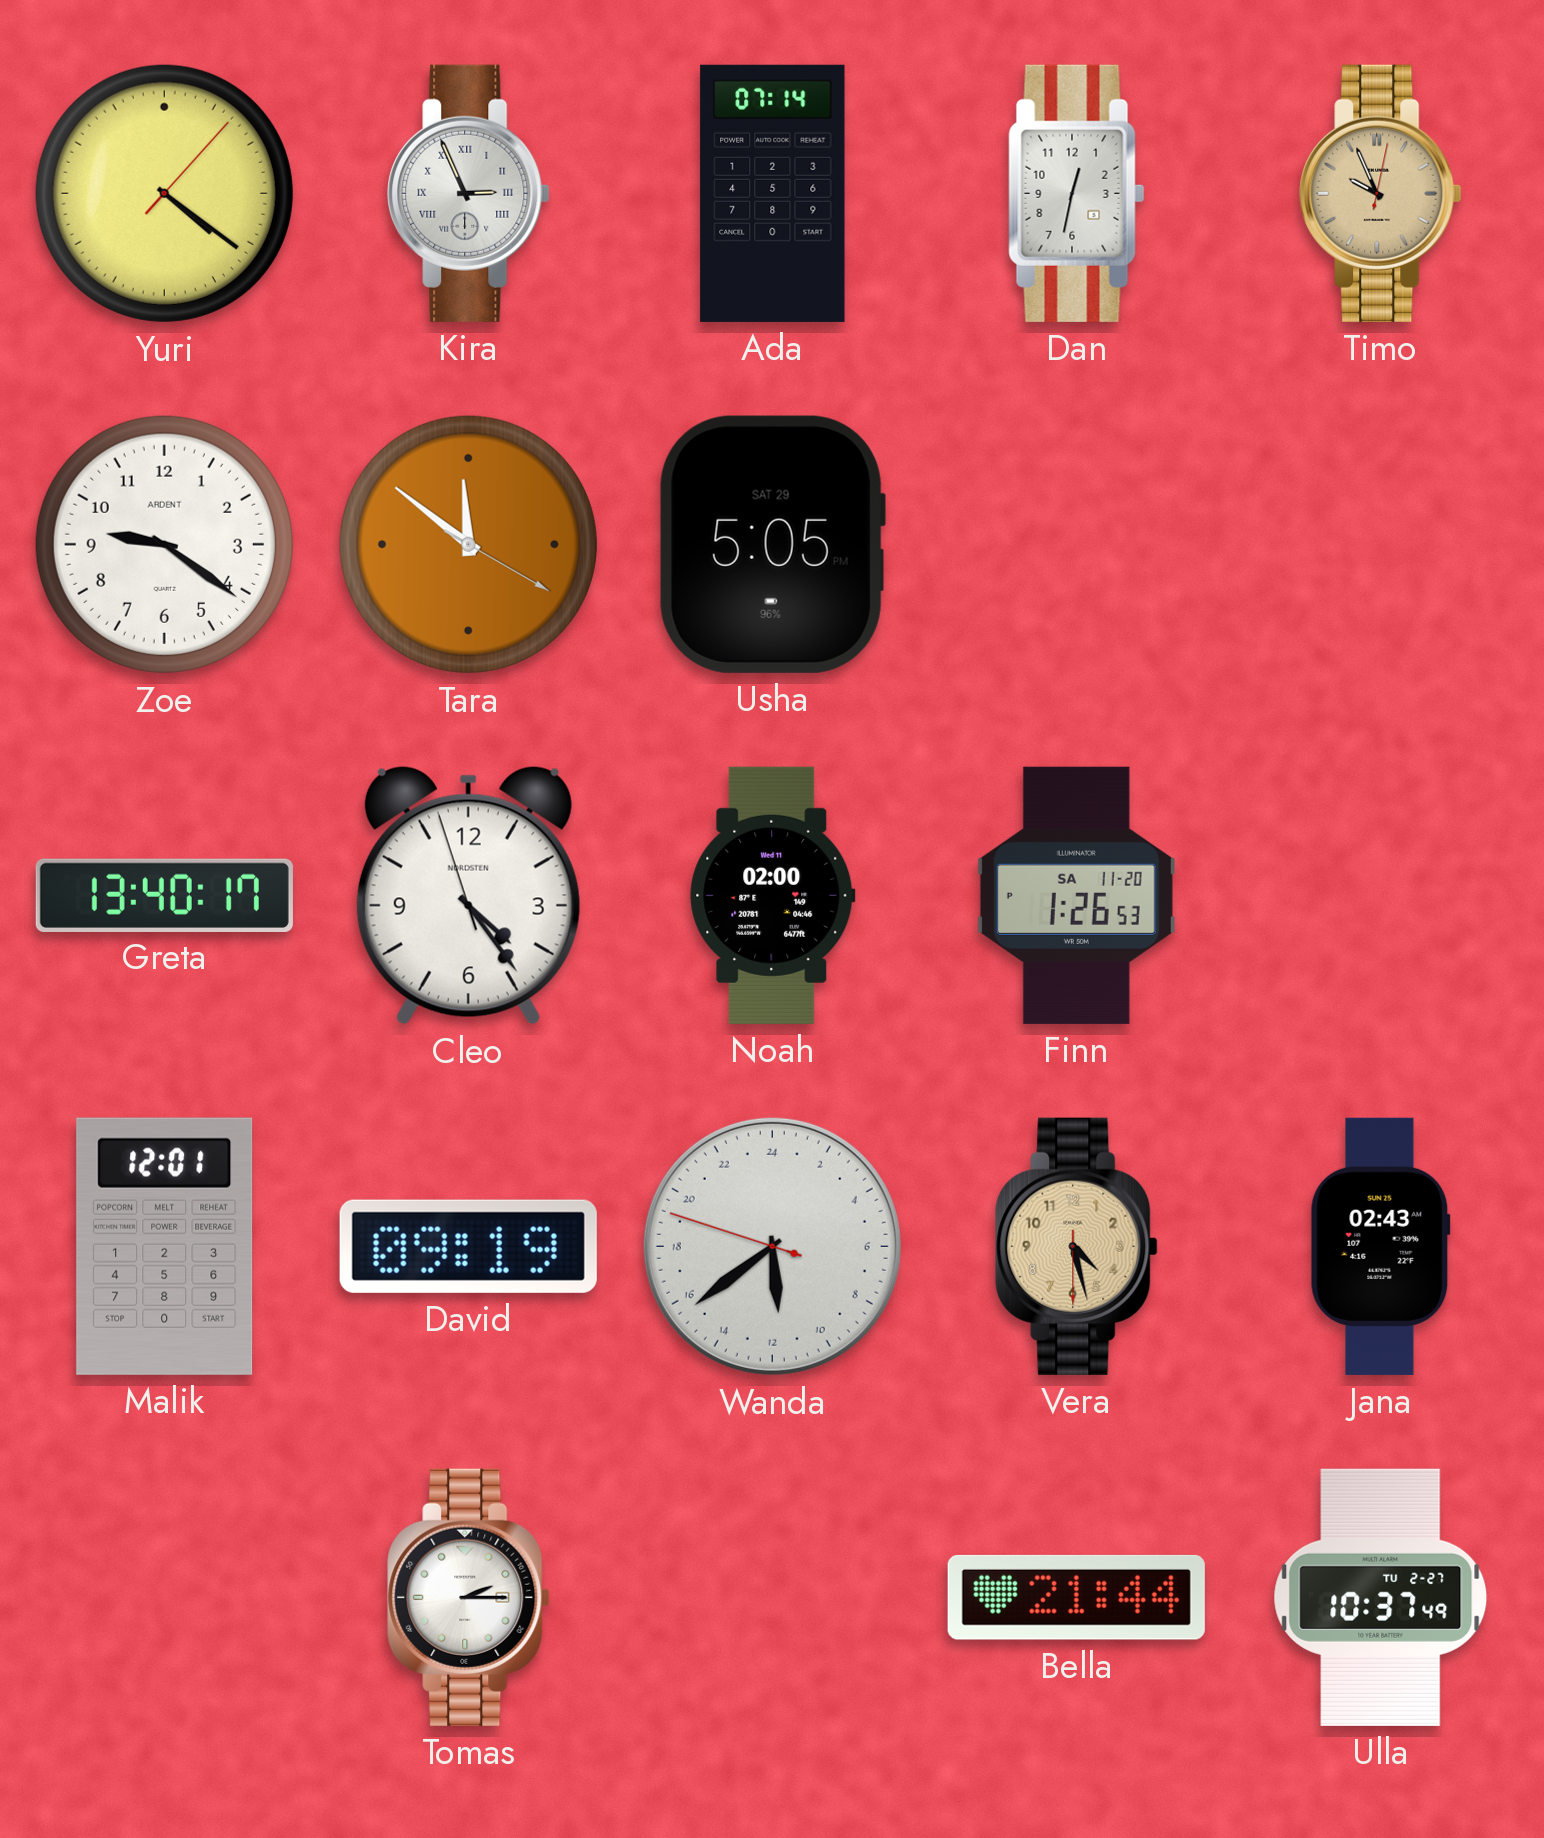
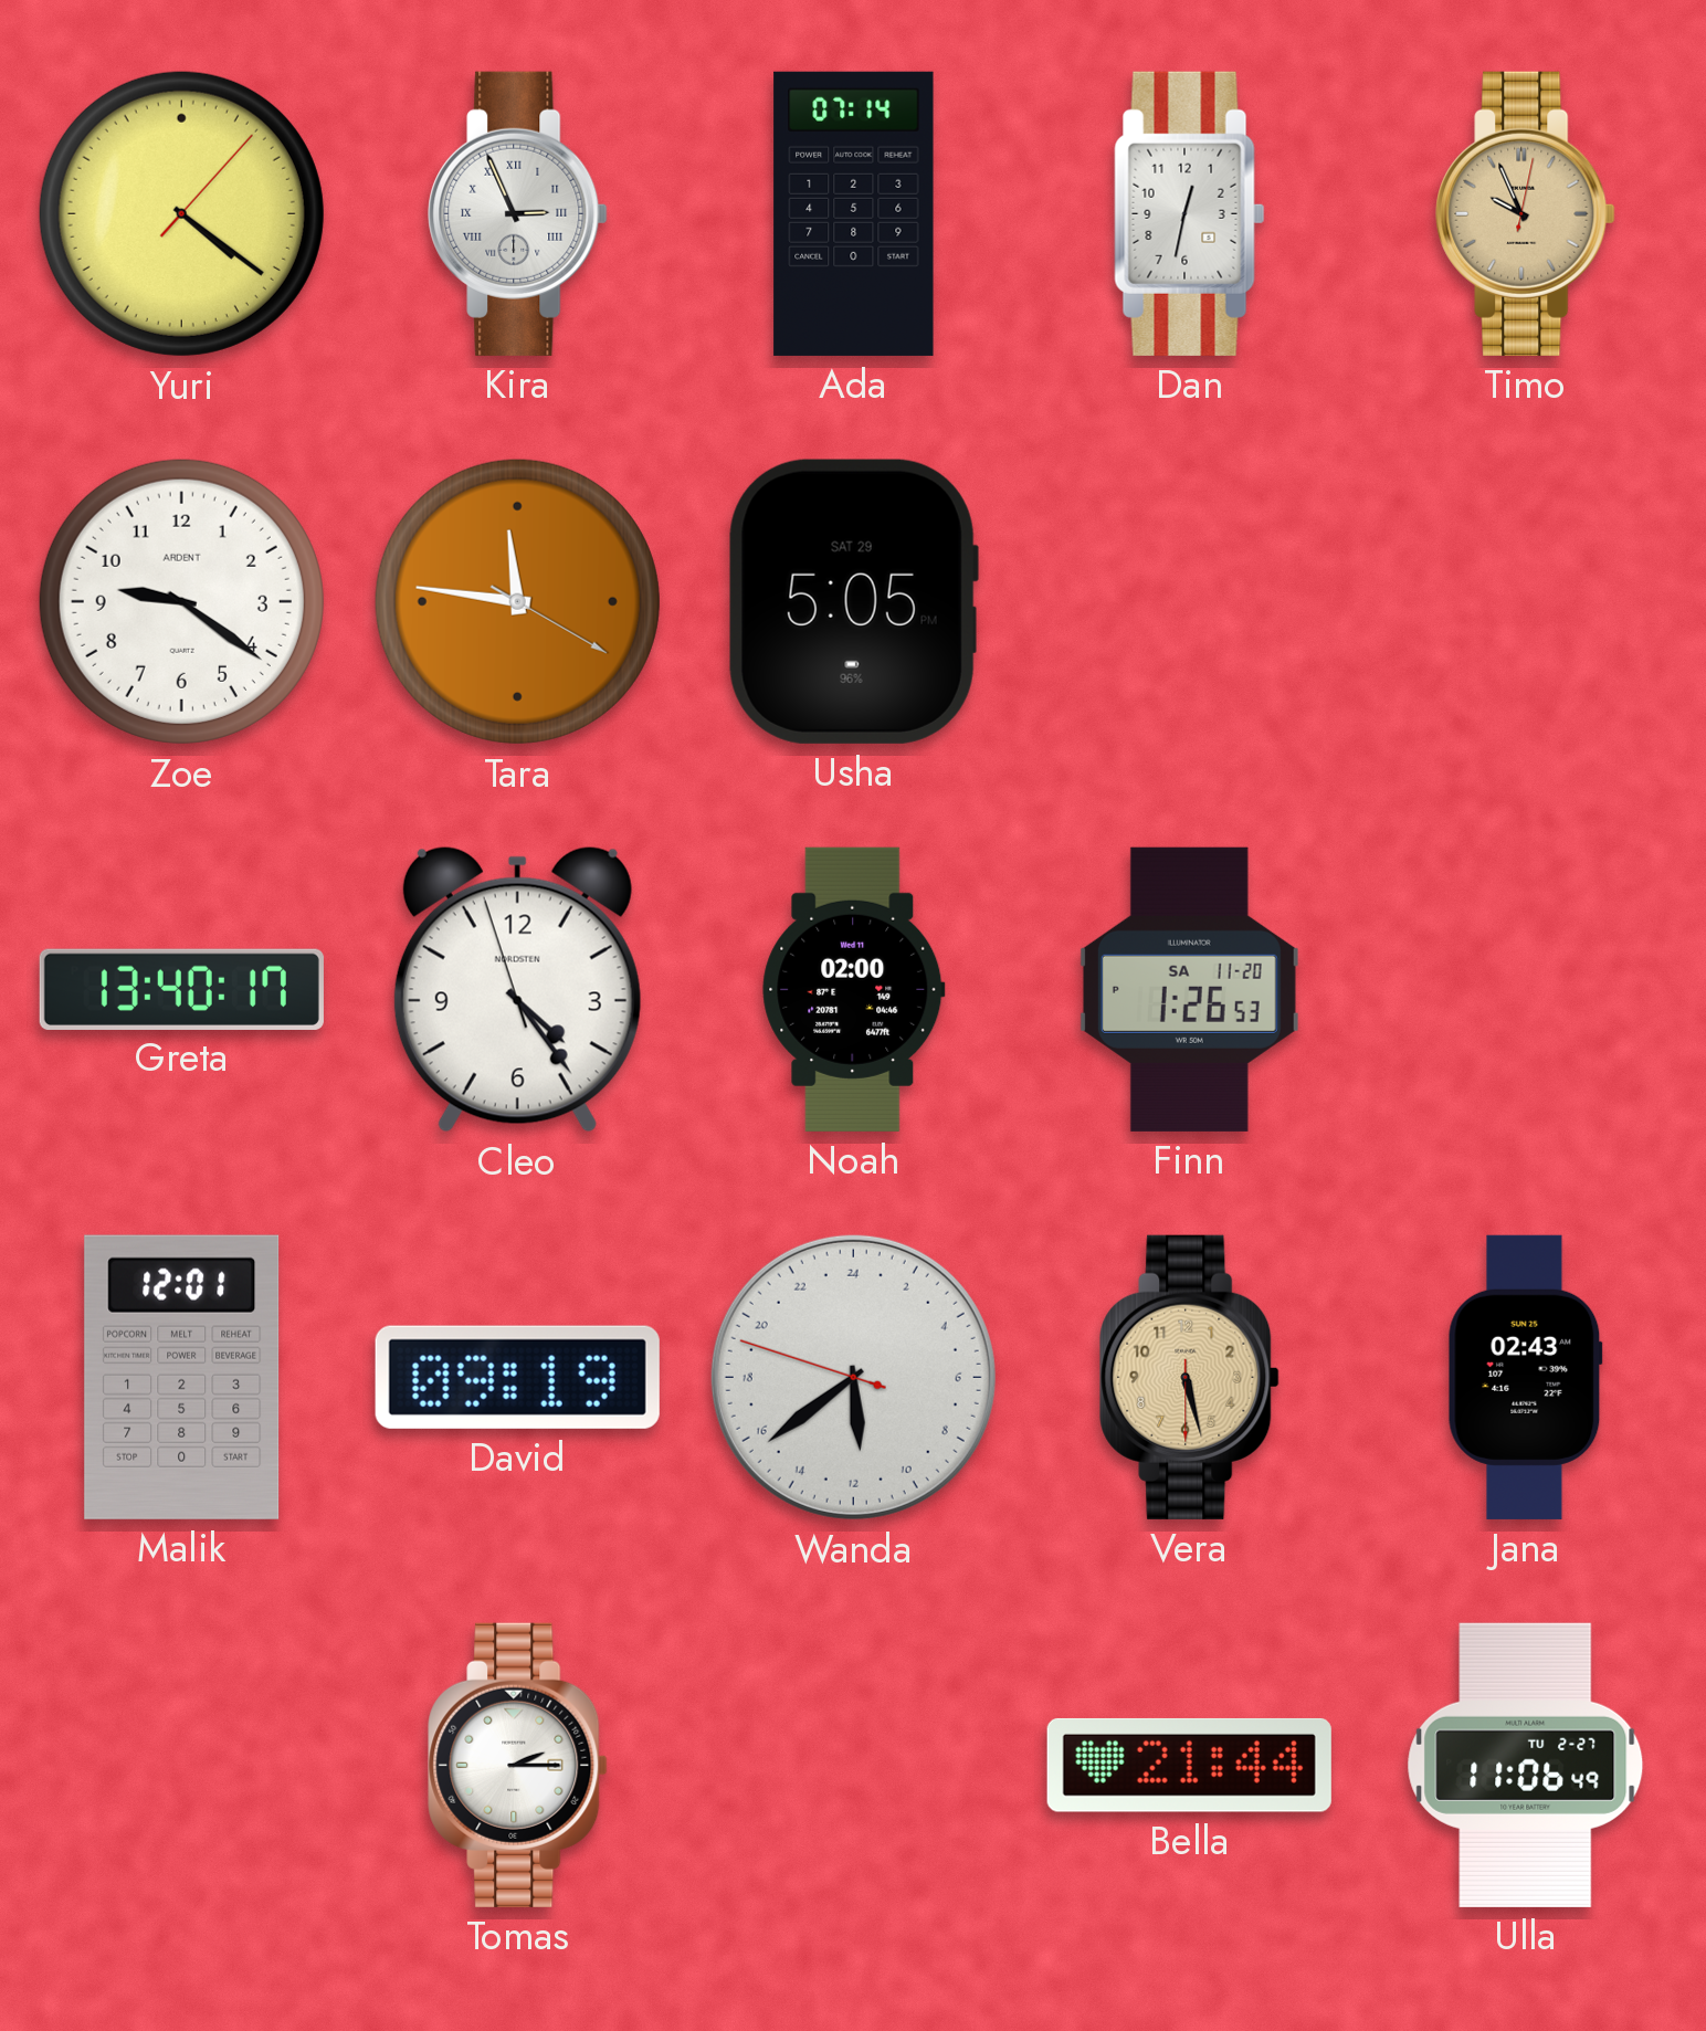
Tara: 11:51 -> 11:46
Vera: 4:27 -> 5:27
Ulla: 10:37 -> 11:06
